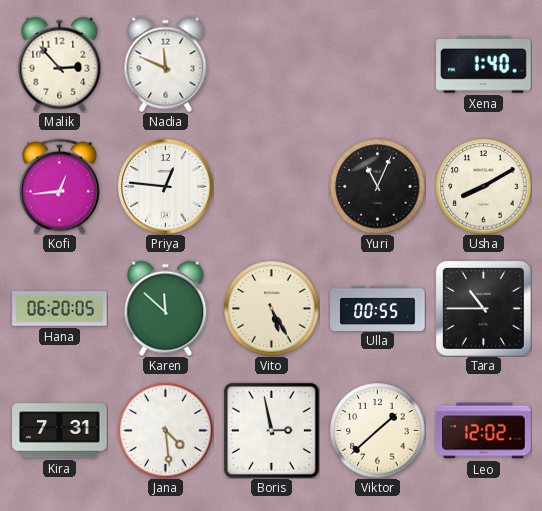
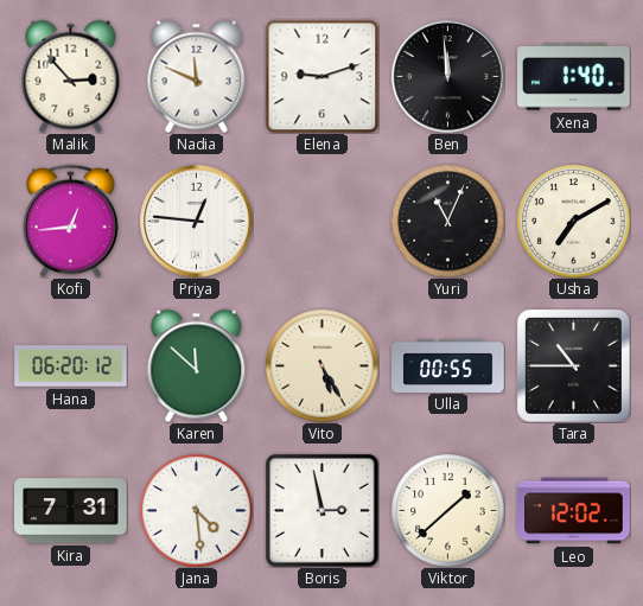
Elena: none -> 9:12
Ben: none -> 11:59
Usha: 8:10 -> 7:10
Hana: 06:20:05 -> 06:20:12
